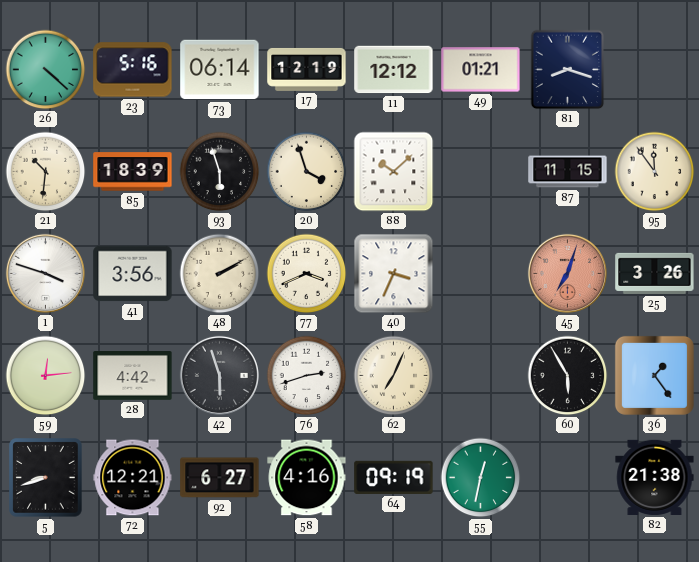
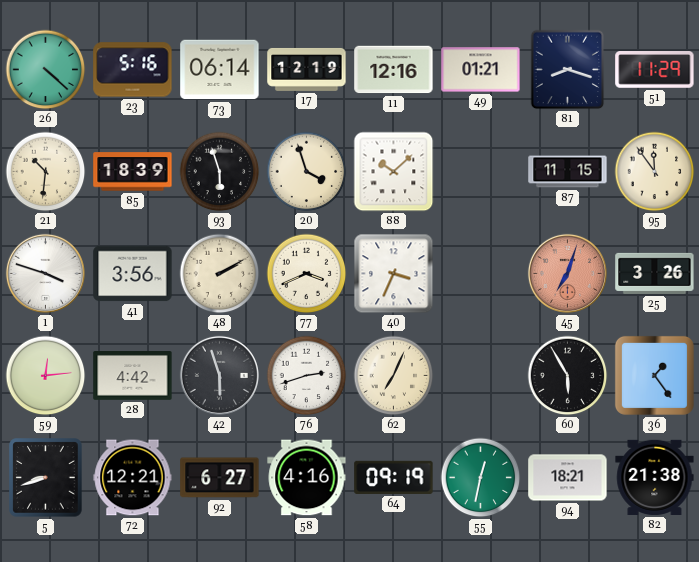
11: 12:12 -> 12:16
51: none -> 11:29
94: none -> 18:21
